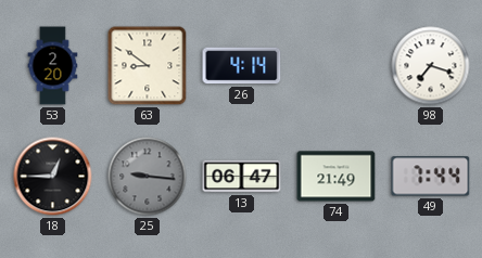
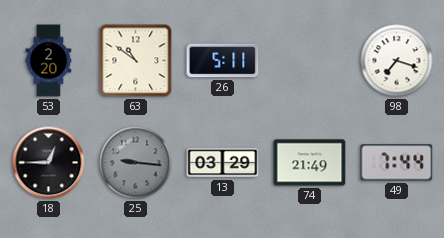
63: 8:51 -> 10:51
26: 4:14 -> 5:11
13: 06:47 -> 03:29
